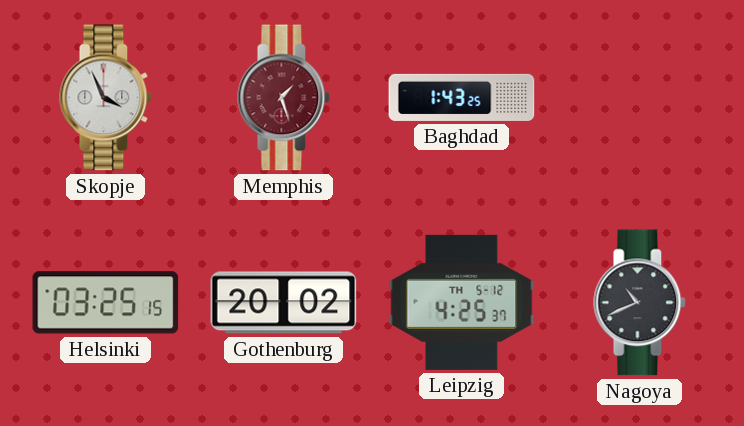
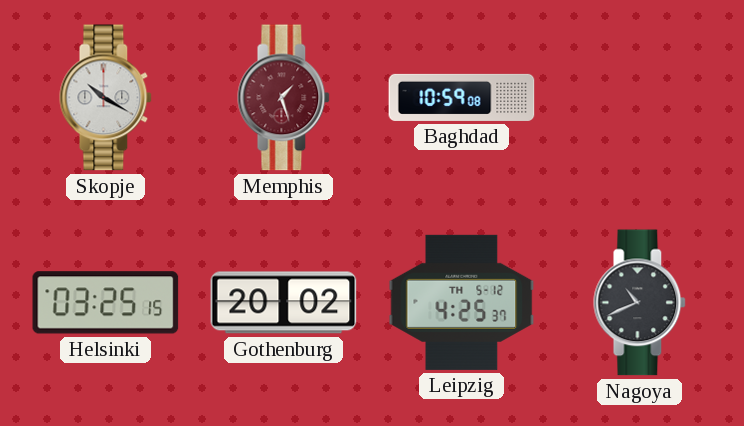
Skopje: 3:56 -> 10:20
Baghdad: 1:43 -> 10:59
